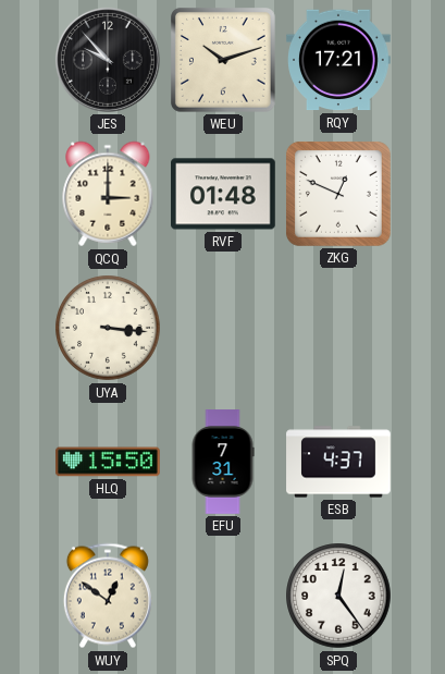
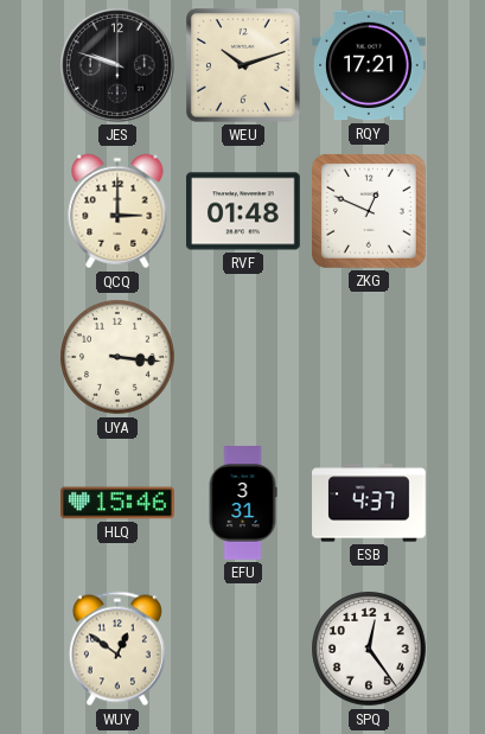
JES: 9:53 -> 9:48
HLQ: 15:50 -> 15:46
EFU: 7:31 -> 3:31
